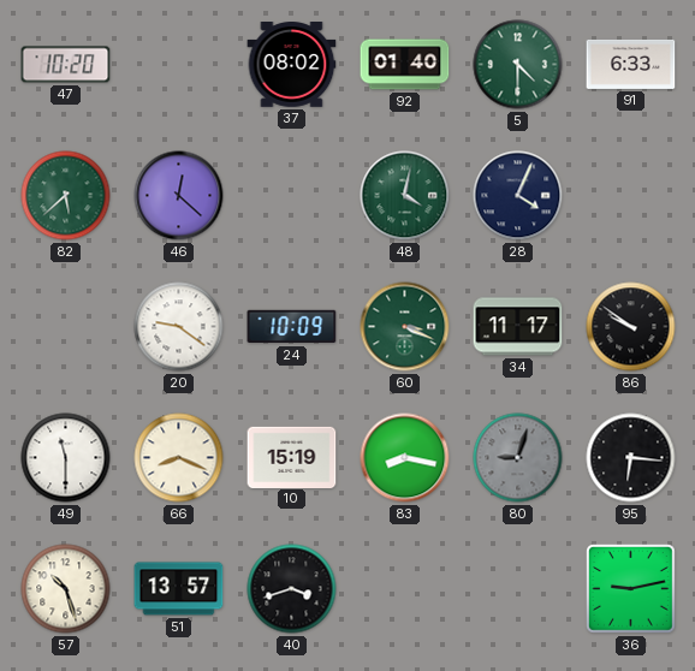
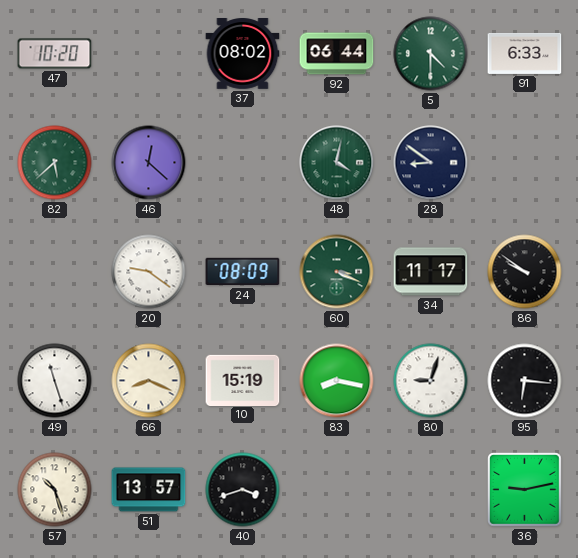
92: 01:40 -> 06:44
28: 4:04 -> 8:51
24: 10:09 -> 08:09
49: 11:30 -> 11:27
80 dial: grey -> white
